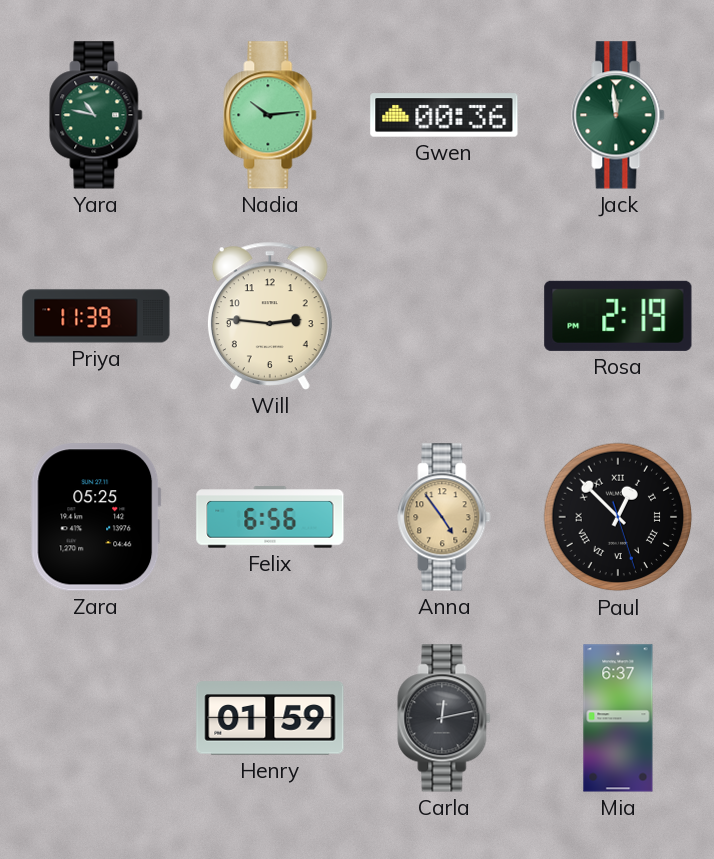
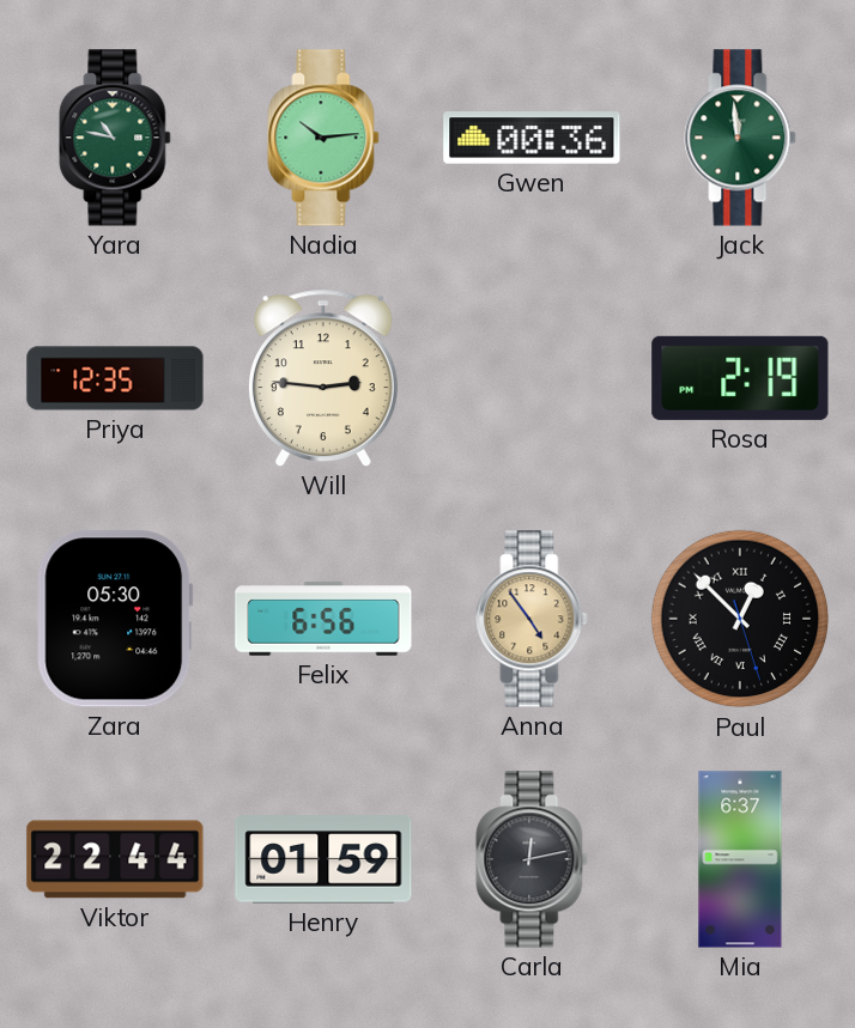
Priya: 11:39 -> 12:35
Zara: 05:25 -> 05:30
Viktor: none -> 22:44
